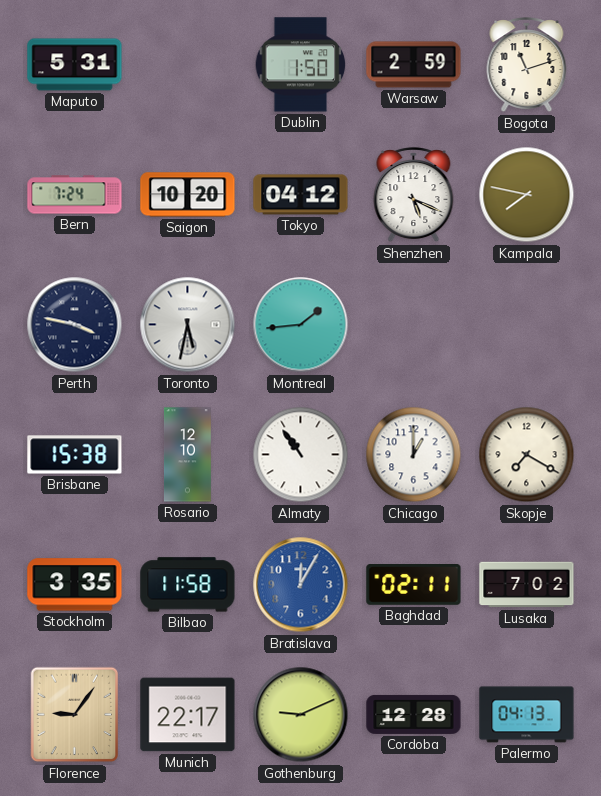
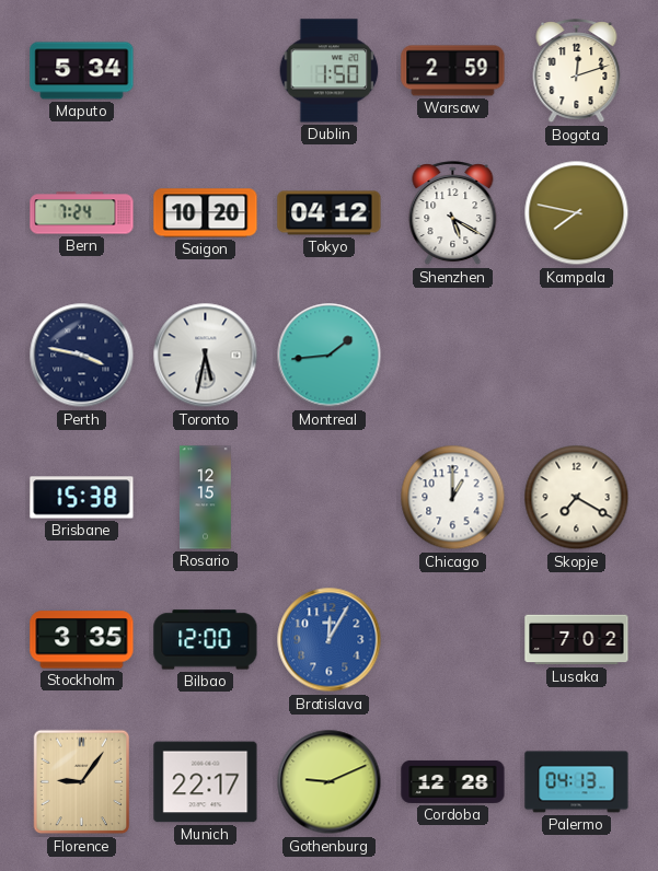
Maputo: 5:31 -> 5:34
Bogota: 11:12 -> 12:12
Shenzhen: 5:19 -> 5:20
Rosario: 12:10 -> 12:15
Almaty: 10:54 -> none
Bilbao: 11:58 -> 12:00
Baghdad: 02:11 -> none
